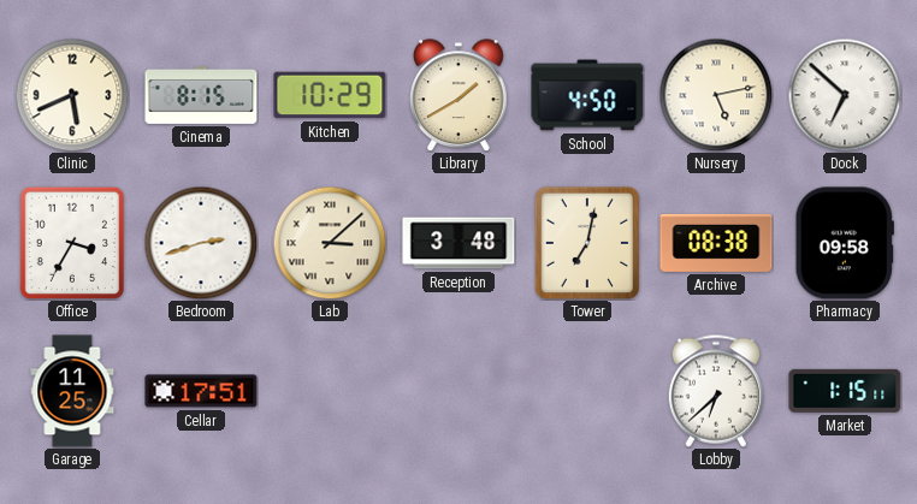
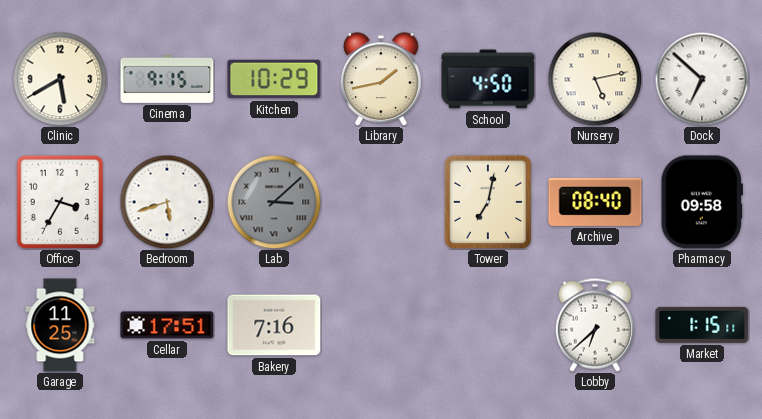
Clinic: 5:41 -> 5:40
Cinema: 8:15 -> 9:15
Library: 1:40 -> 1:43
Bedroom: 2:42 -> 5:42
Lab dial: cream -> grey
Reception: 3:48 -> none
Archive: 08:38 -> 08:40
Bakery: none -> 7:16
